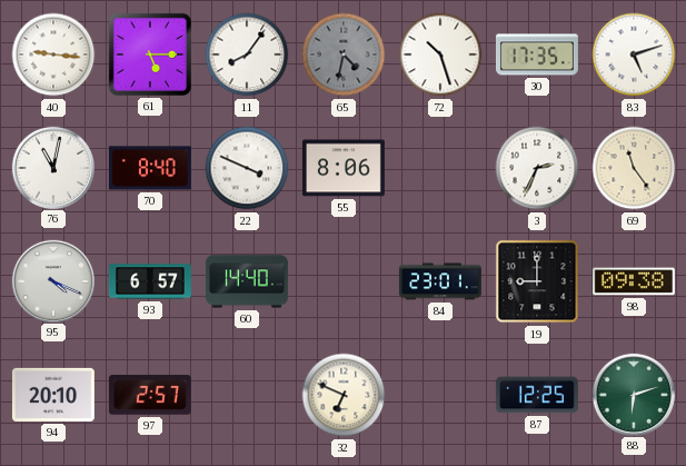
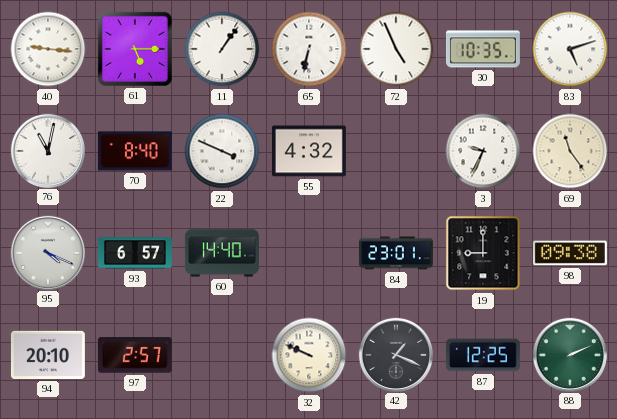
11: 8:06 -> 1:06
65: 4:32 -> 6:32
65 dial: grey -> white
72: 10:27 -> 4:56
30: 17:35 -> 10:35
55: 8:06 -> 4:32
3: 2:34 -> 9:34
32: 6:49 -> 9:49
42: none -> 1:19
88: 6:12 -> 2:11
